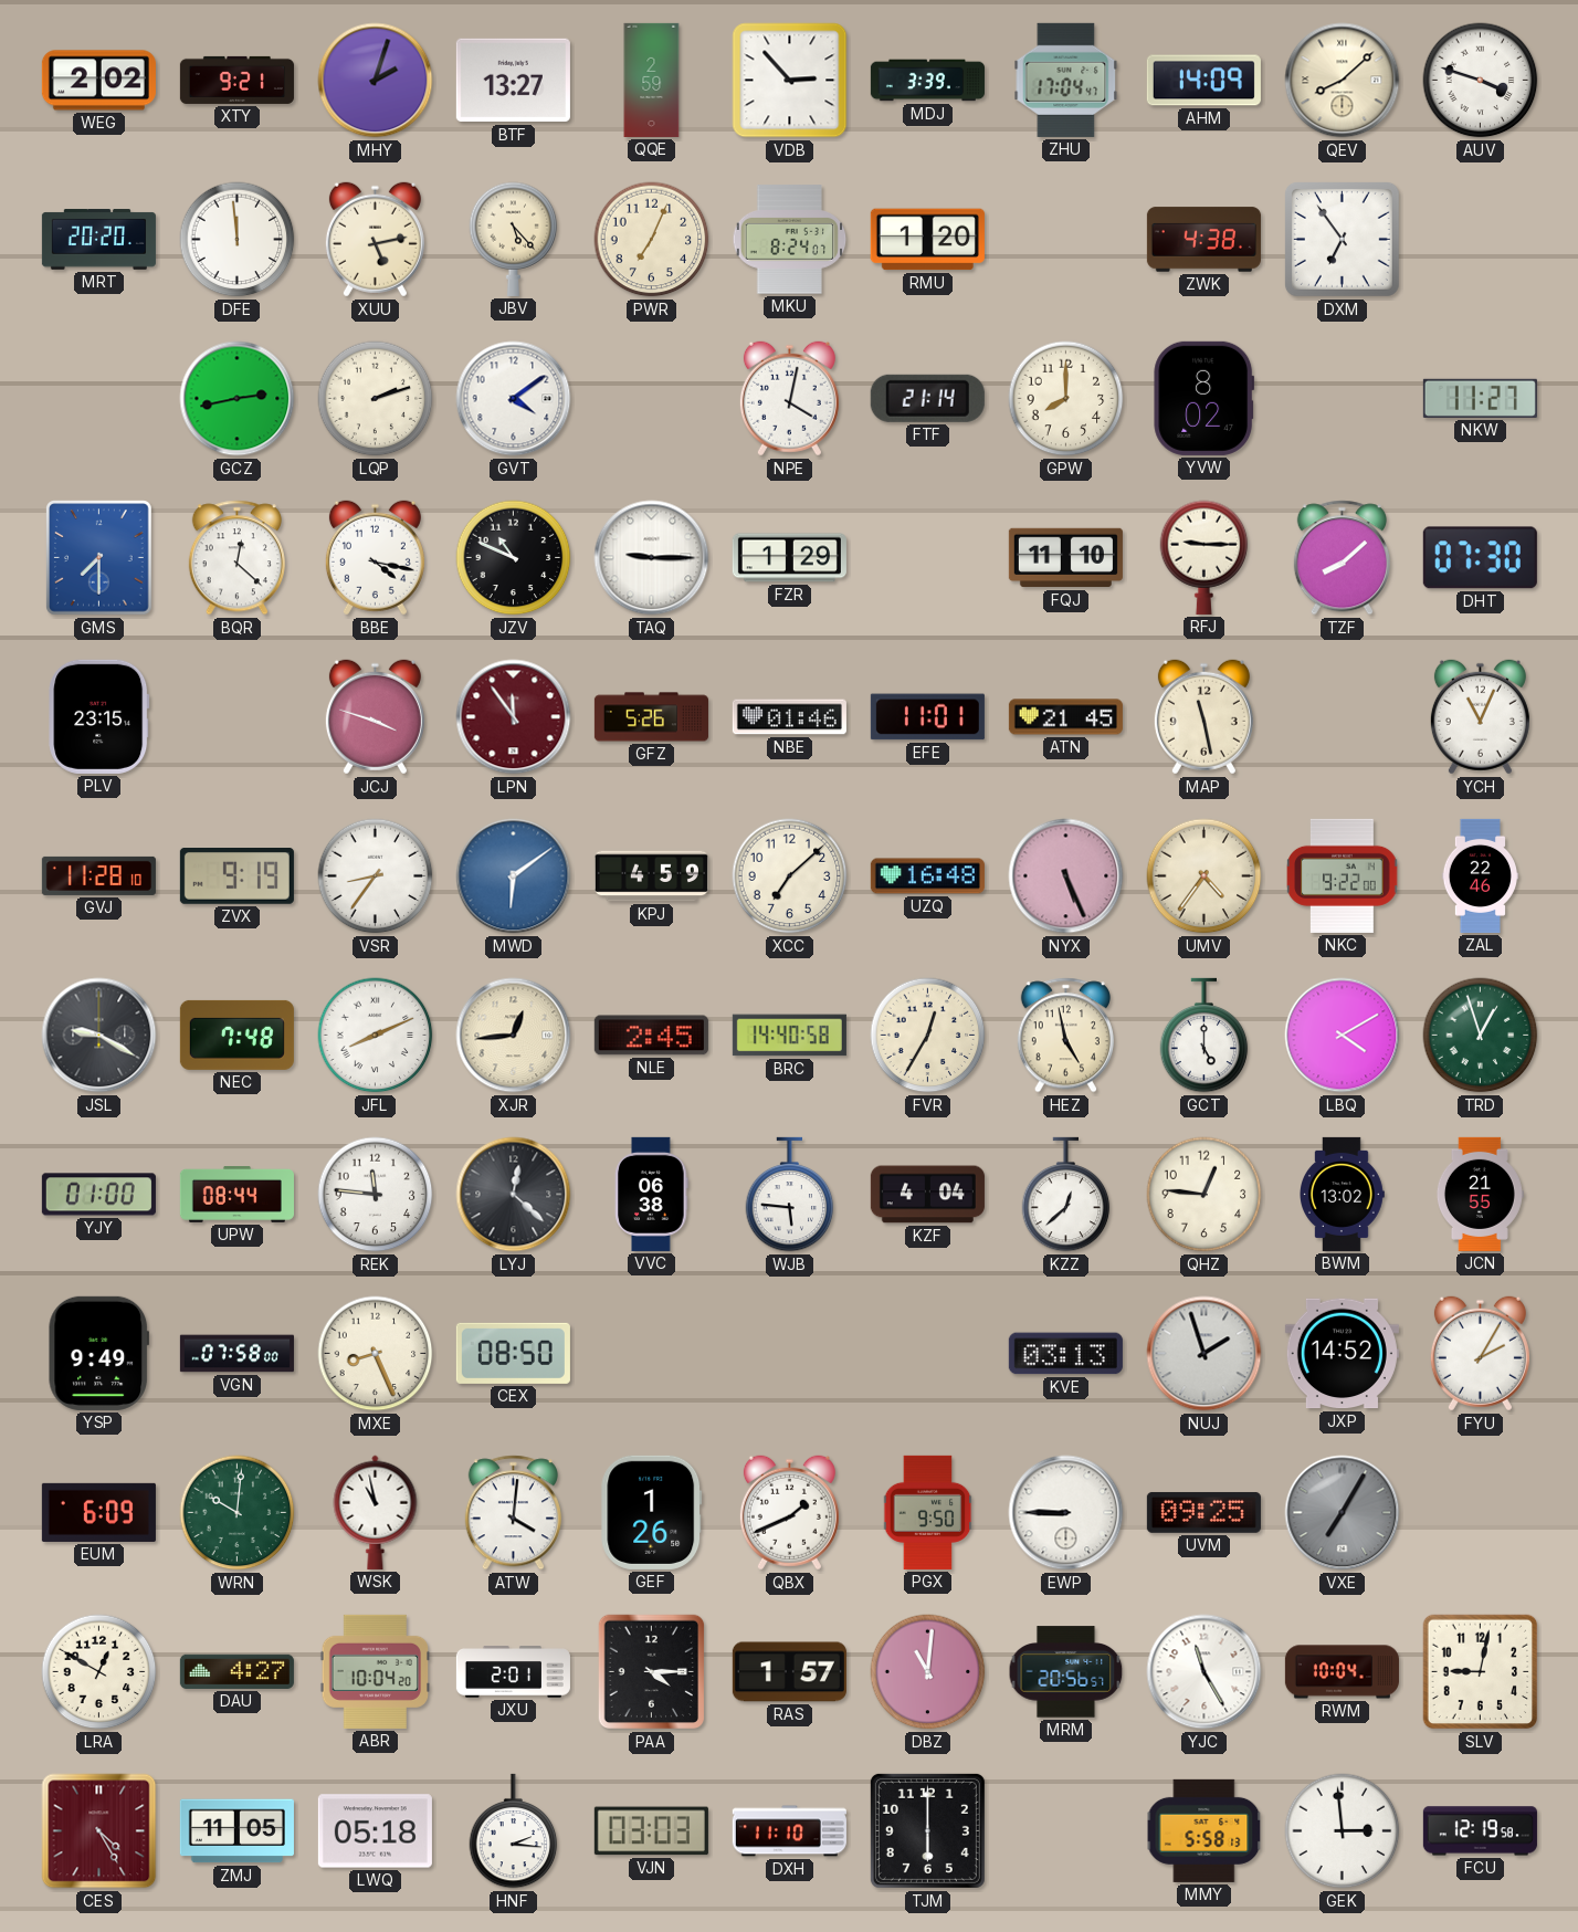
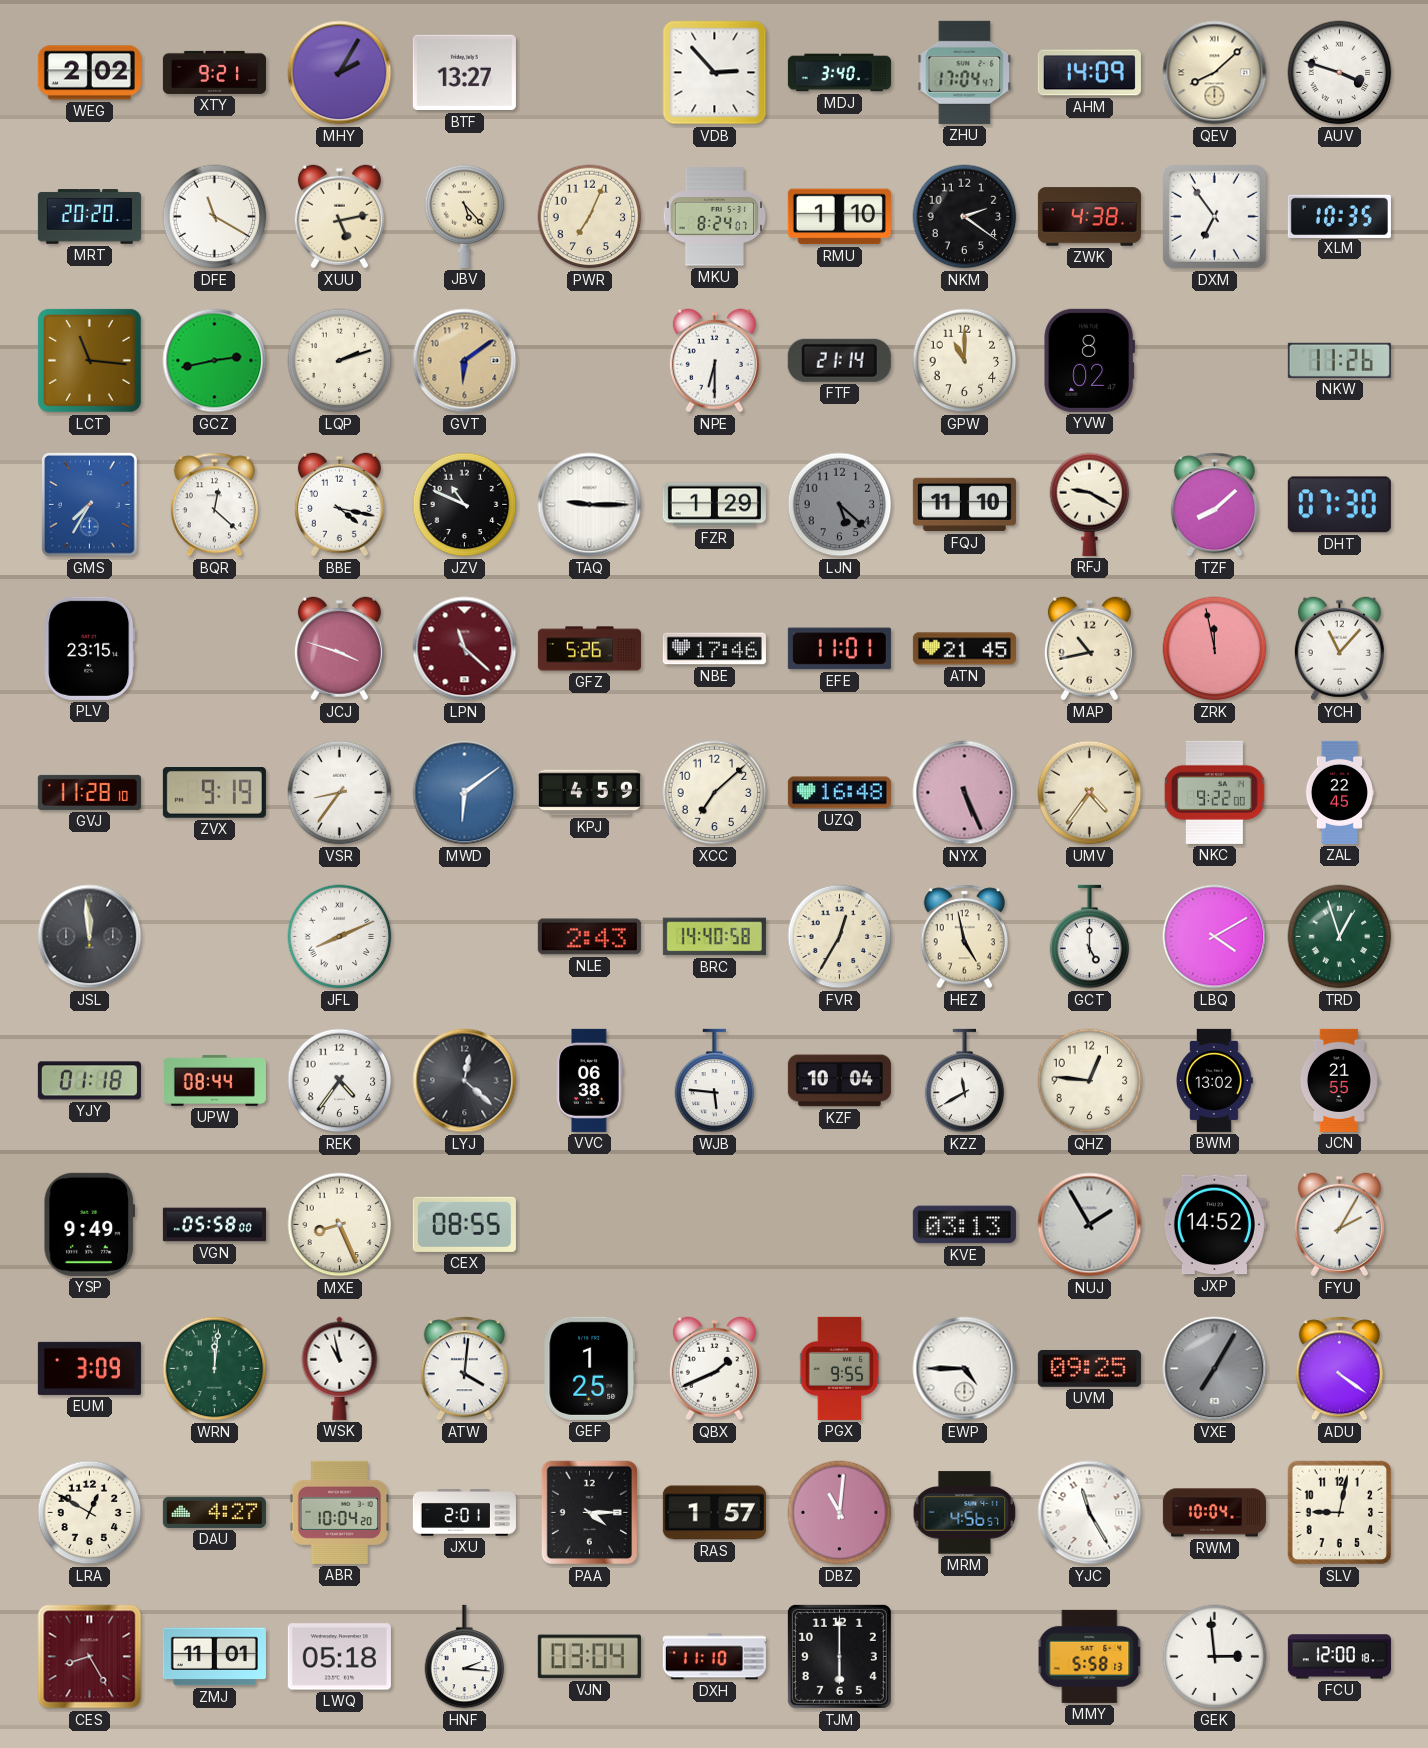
MHY: 2:03 -> 2:05
QQE: 2:59 -> none
MDJ: 3:39 -> 3:40
DFE: 11:59 -> 11:20
RMU: 1:20 -> 1:10
NKM: none -> 2:21
XLM: none -> 10:35
LCT: none -> 11:16
GVT: 4:09 -> 6:09
GVT dial: white -> champagne
NPE: 4:02 -> 6:30
GPW: 8:00 -> 11:00
NKW: 11:27 -> 11:26
GMS: 7:30 -> 7:35
LJN: none -> 5:22
RFJ: 9:15 -> 9:20
LPN: 11:54 -> 11:22
NBE: 01:46 -> 17:46
MAP: 11:28 -> 10:43
ZRK: none -> 11:58
YCH: 11:04 -> 11:07
ZAL: 22:46 -> 22:45
JSL: 9:20 -> 11:59
NEC: 7:48 -> none
XJR: 12:44 -> none
NLE: 2:45 -> 2:43
YJY: 01:00 -> 01:18
REK: 11:46 -> 4:36
KZF: 4:04 -> 10:04
KZZ: 12:38 -> 11:40
VGN: 07:58 -> 05:58
CEX: 08:50 -> 08:55
NUJ: 1:57 -> 1:55
EUM: 6:09 -> 3:09
WRN: 10:01 -> 12:01
GEF: 1:26 -> 1:25
PGX: 9:50 -> 9:55
EWP: 8:45 -> 4:45
ADU: none -> 4:21
MRM: 20:56 -> 4:56
CES: 4:25 -> 8:25
ZMJ: 11:05 -> 11:01
VJN: 03:03 -> 03:04
FCU: 12:19 -> 12:00
